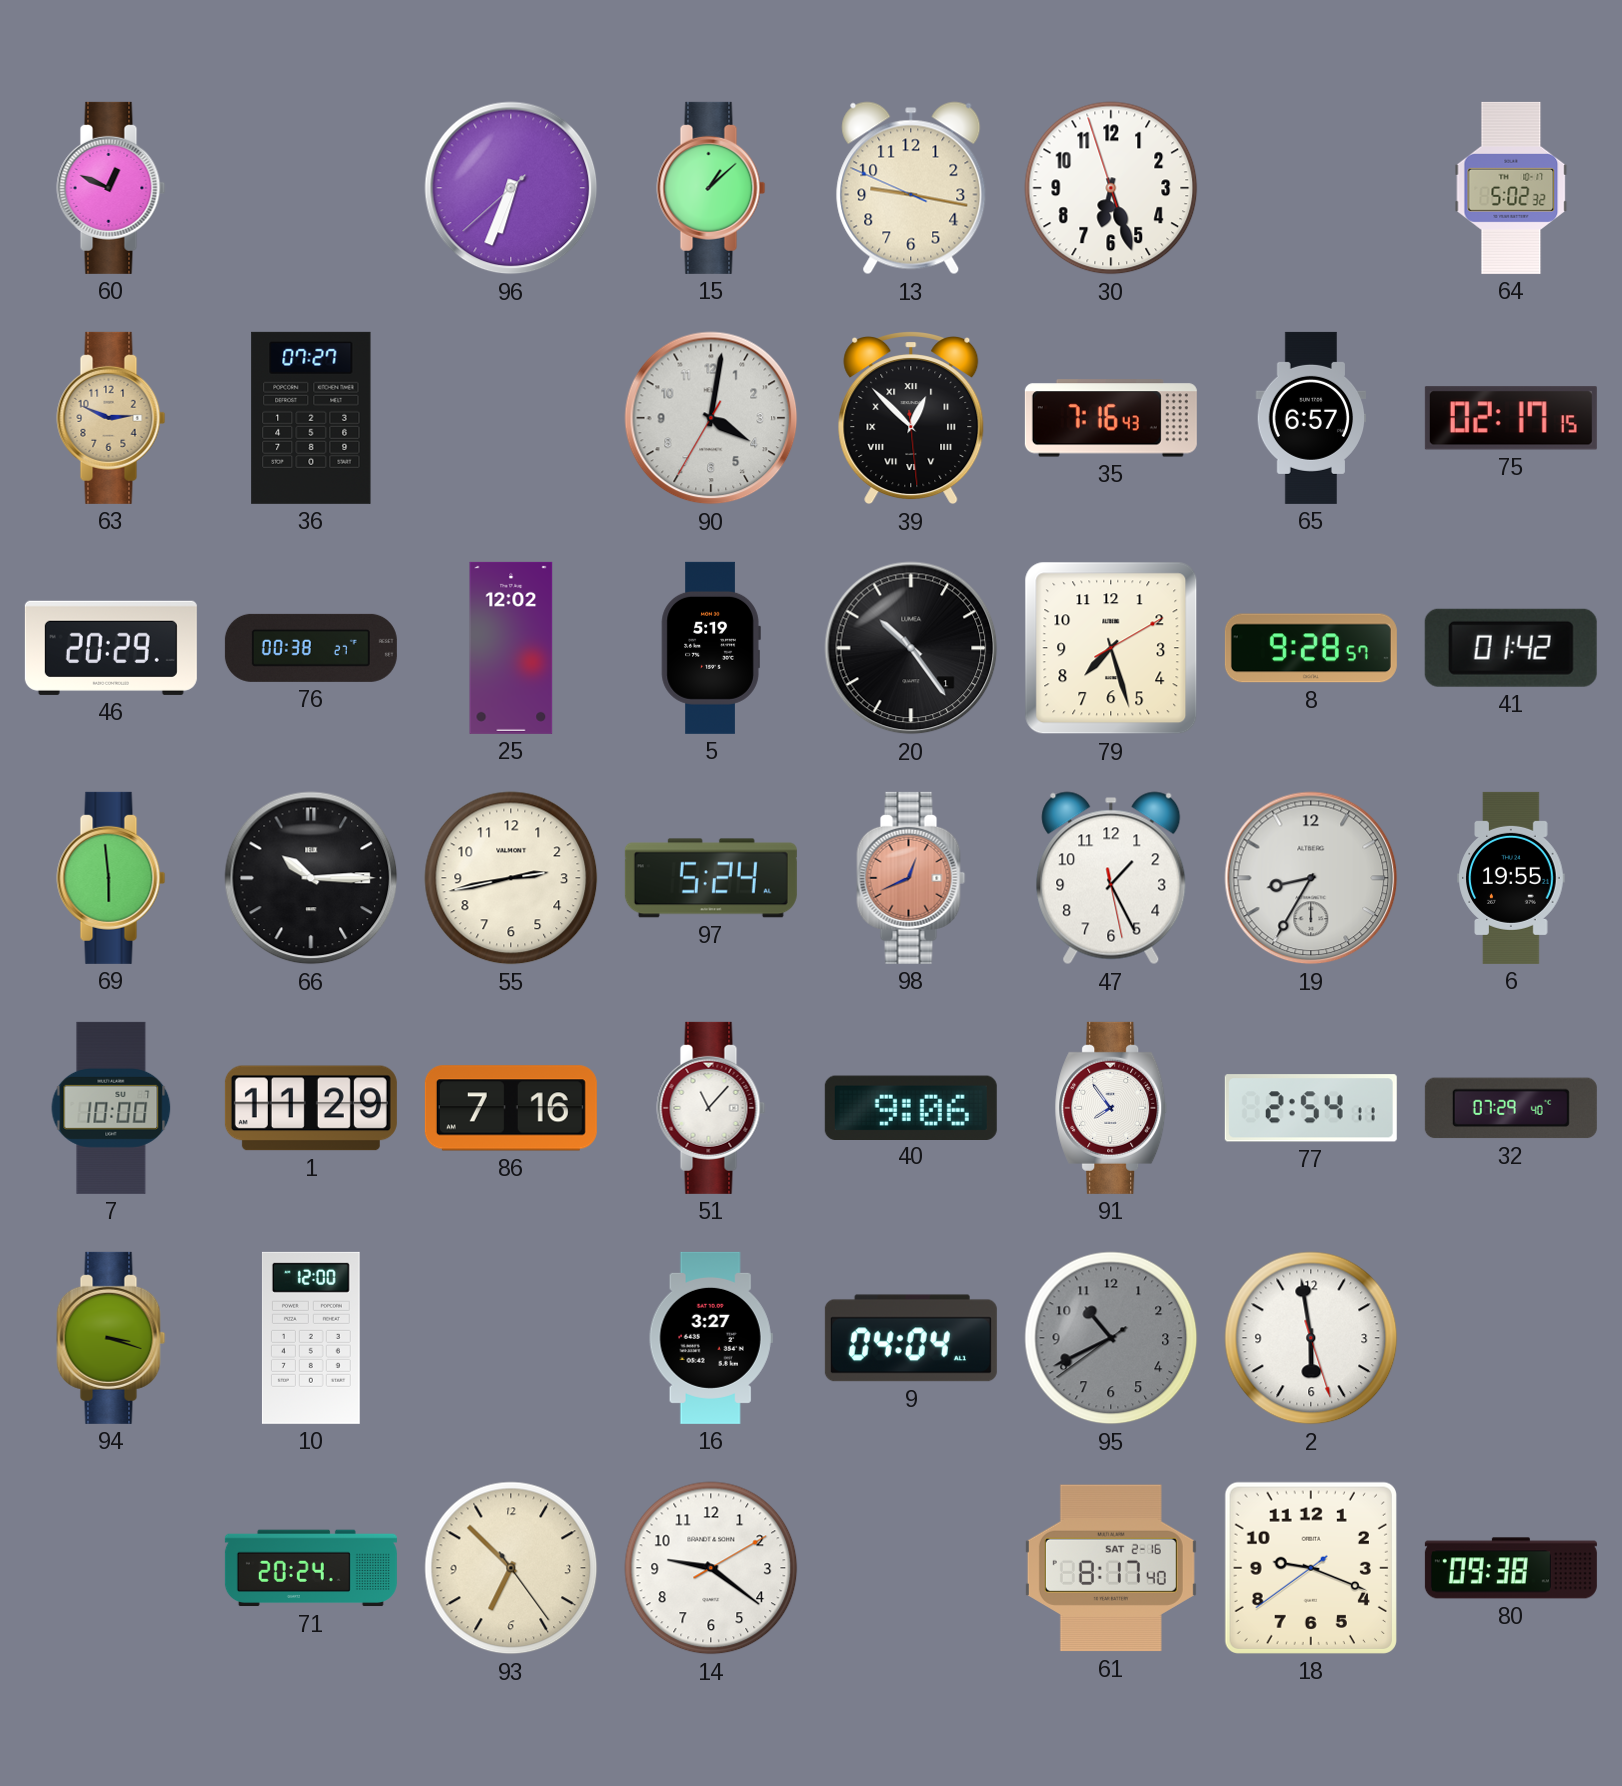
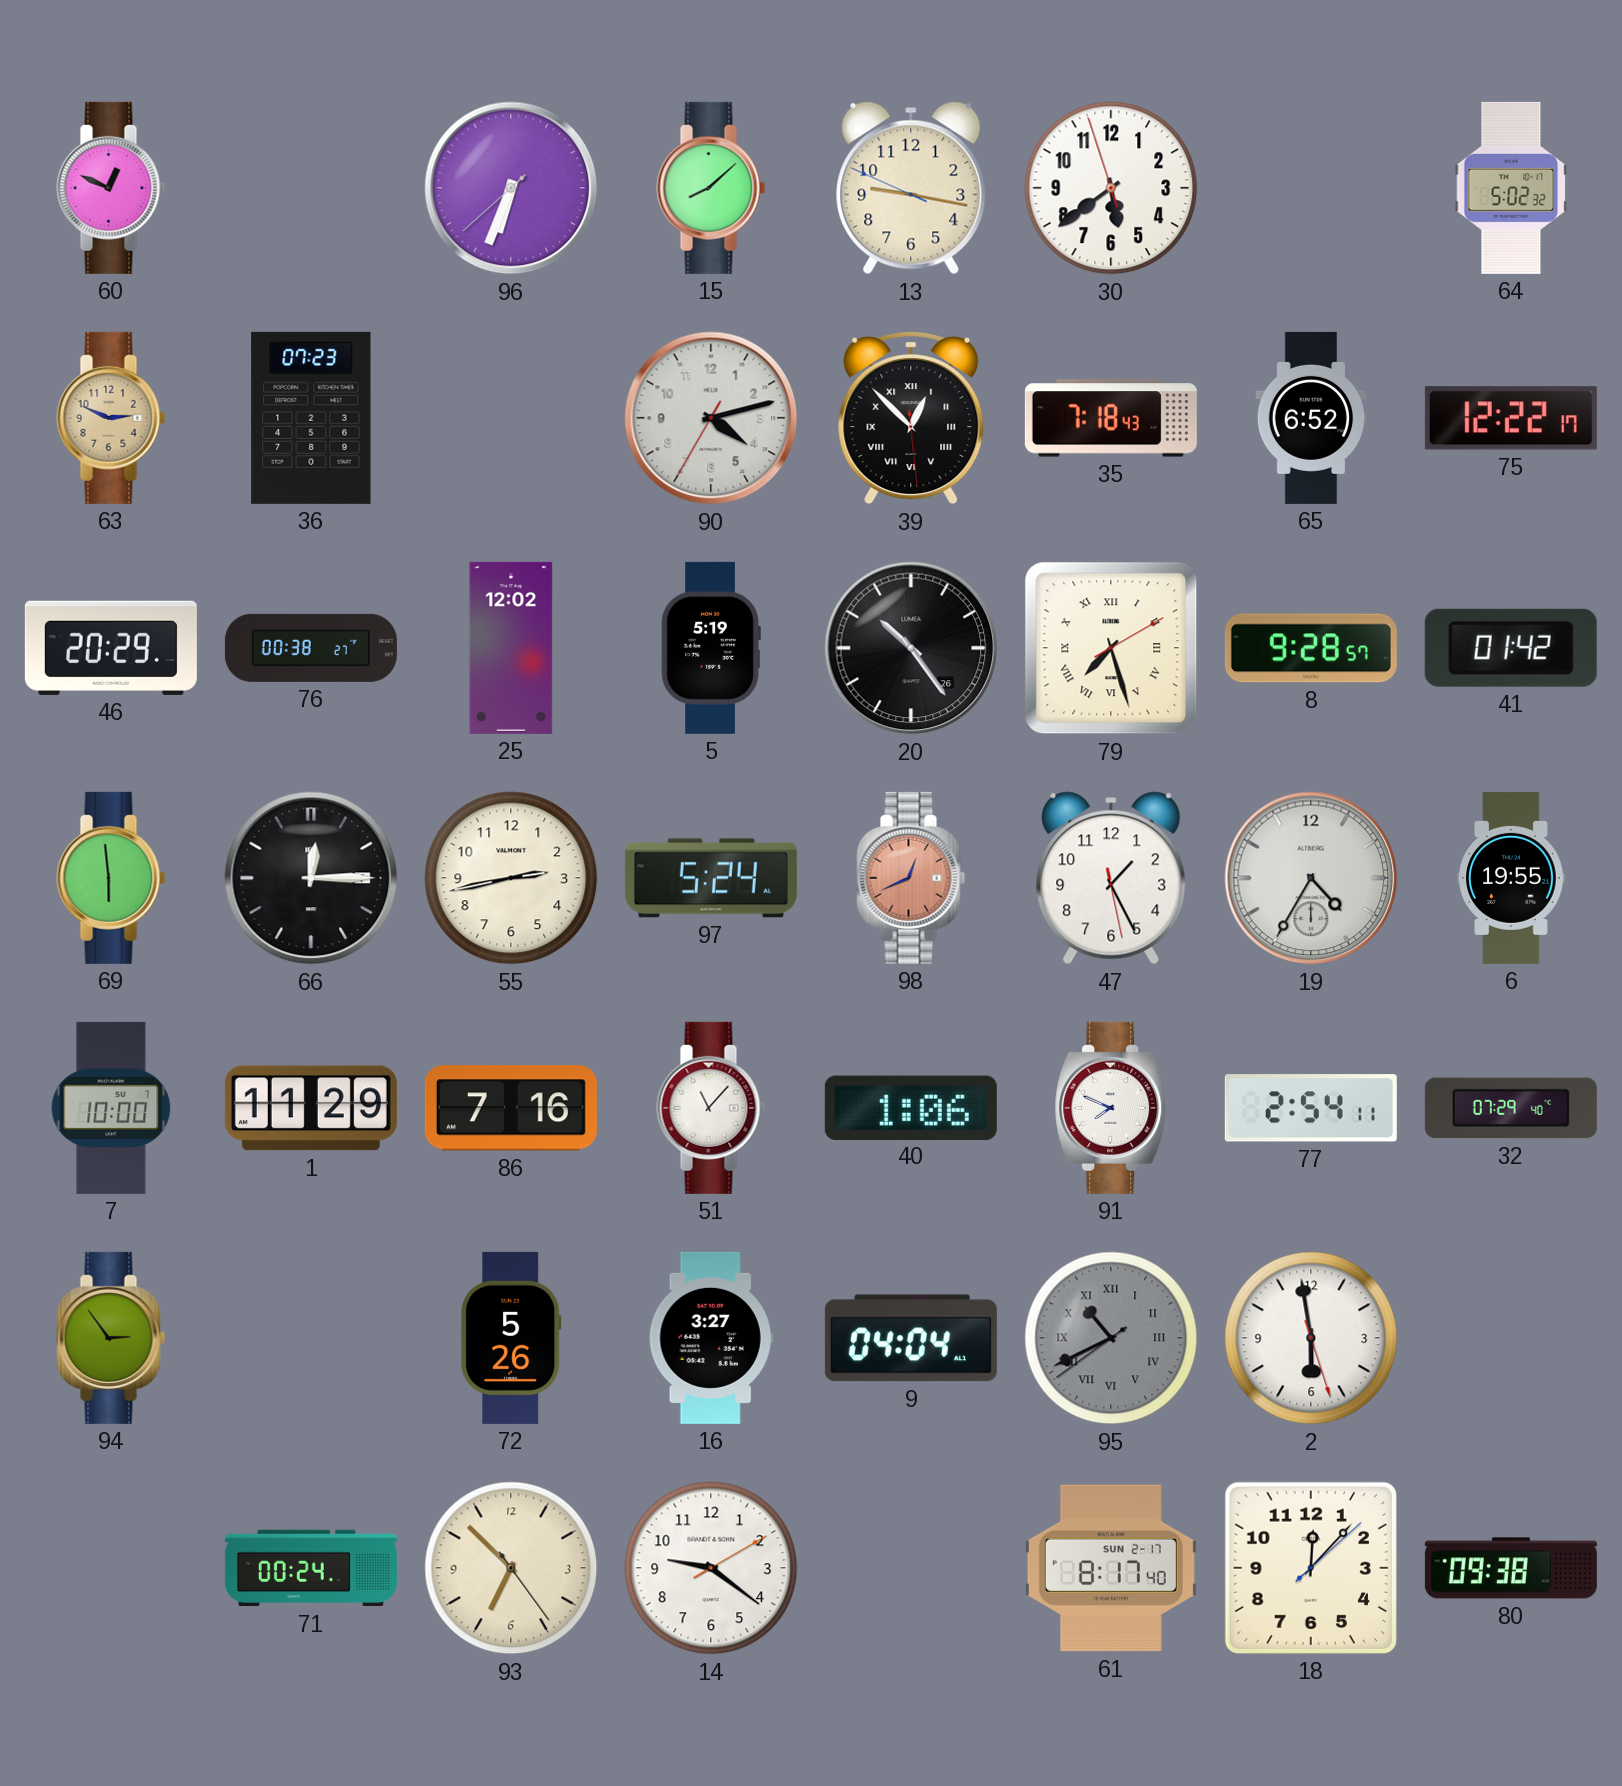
15: 1:08 -> 8:08
30: 6:26 -> 5:38
36: 07:27 -> 07:23
90: 4:01 -> 4:12
35: 7:16 -> 7:18
65: 6:57 -> 6:52
75: 02:17 -> 12:22
20 date: 1 -> 26
79 numerals: Arabic -> Roman
66: 10:15 -> 12:15
19: 8:35 -> 4:35
40: 9:06 -> 1:06
91: 7:54 -> 7:49
94: 3:18 -> 2:54
10: 12:00 -> none
72: none -> 5:26
95 numerals: Arabic -> Roman
71: 20:24 -> 00:24
61 date: SAT 2-16 -> SUN 2-17
18: 9:18 -> 12:07
